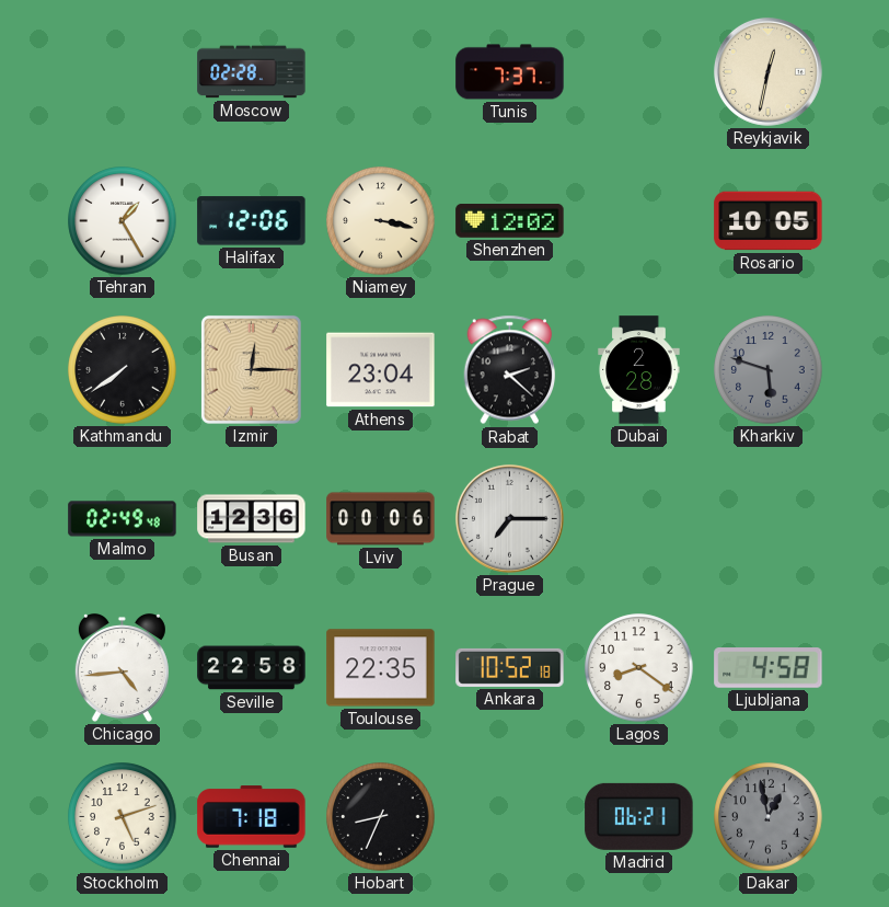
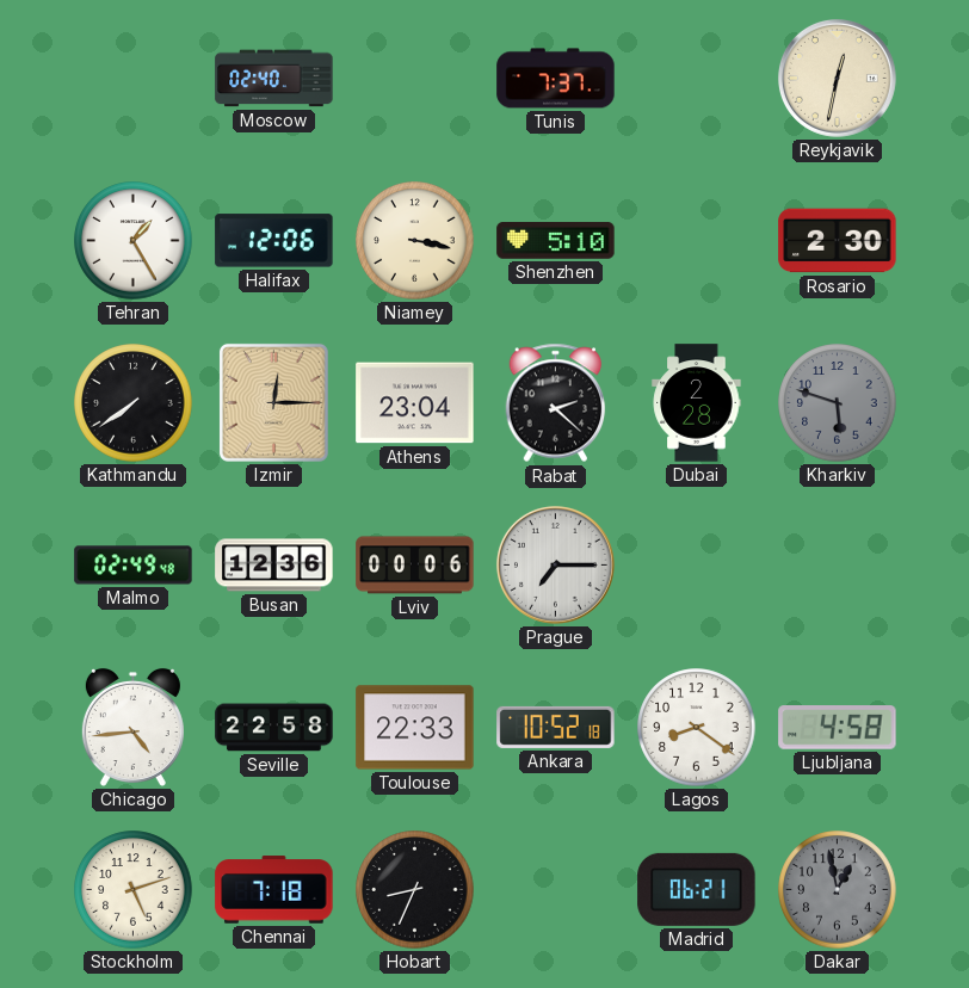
Moscow: 02:28 -> 02:40
Shenzhen: 12:02 -> 5:10
Rosario: 10:05 -> 2:30
Toulouse: 22:35 -> 22:33
